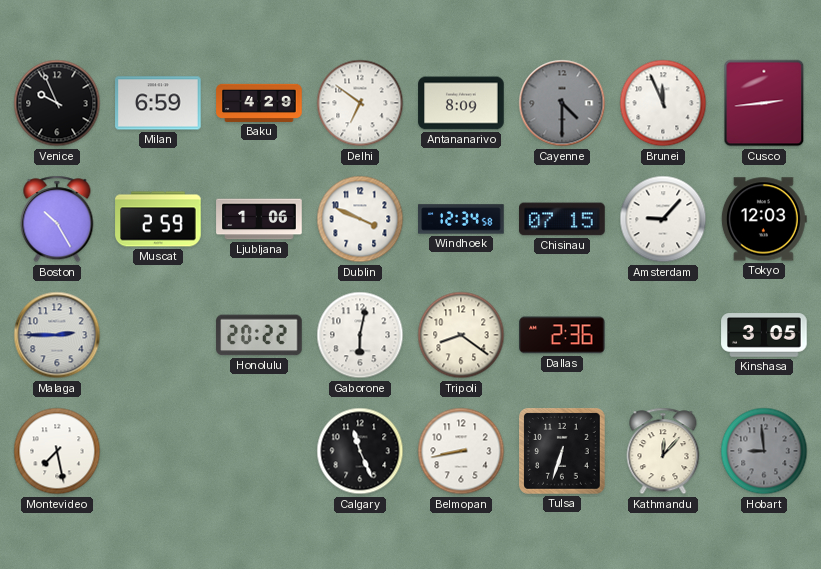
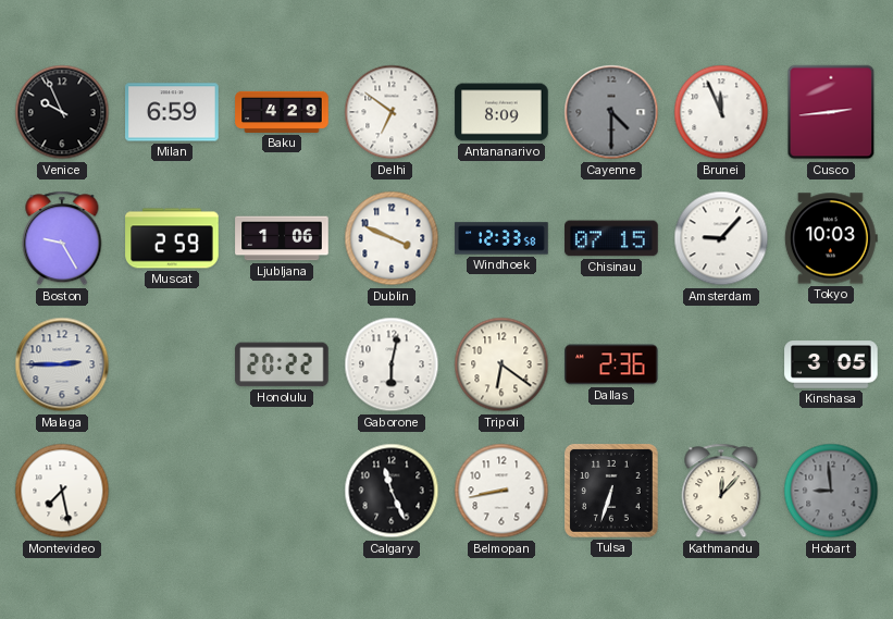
Boston: 10:25 -> 9:25
Windhoek: 12:34 -> 12:33
Tokyo: 12:03 -> 10:03
Tripoli: 8:21 -> 6:21
